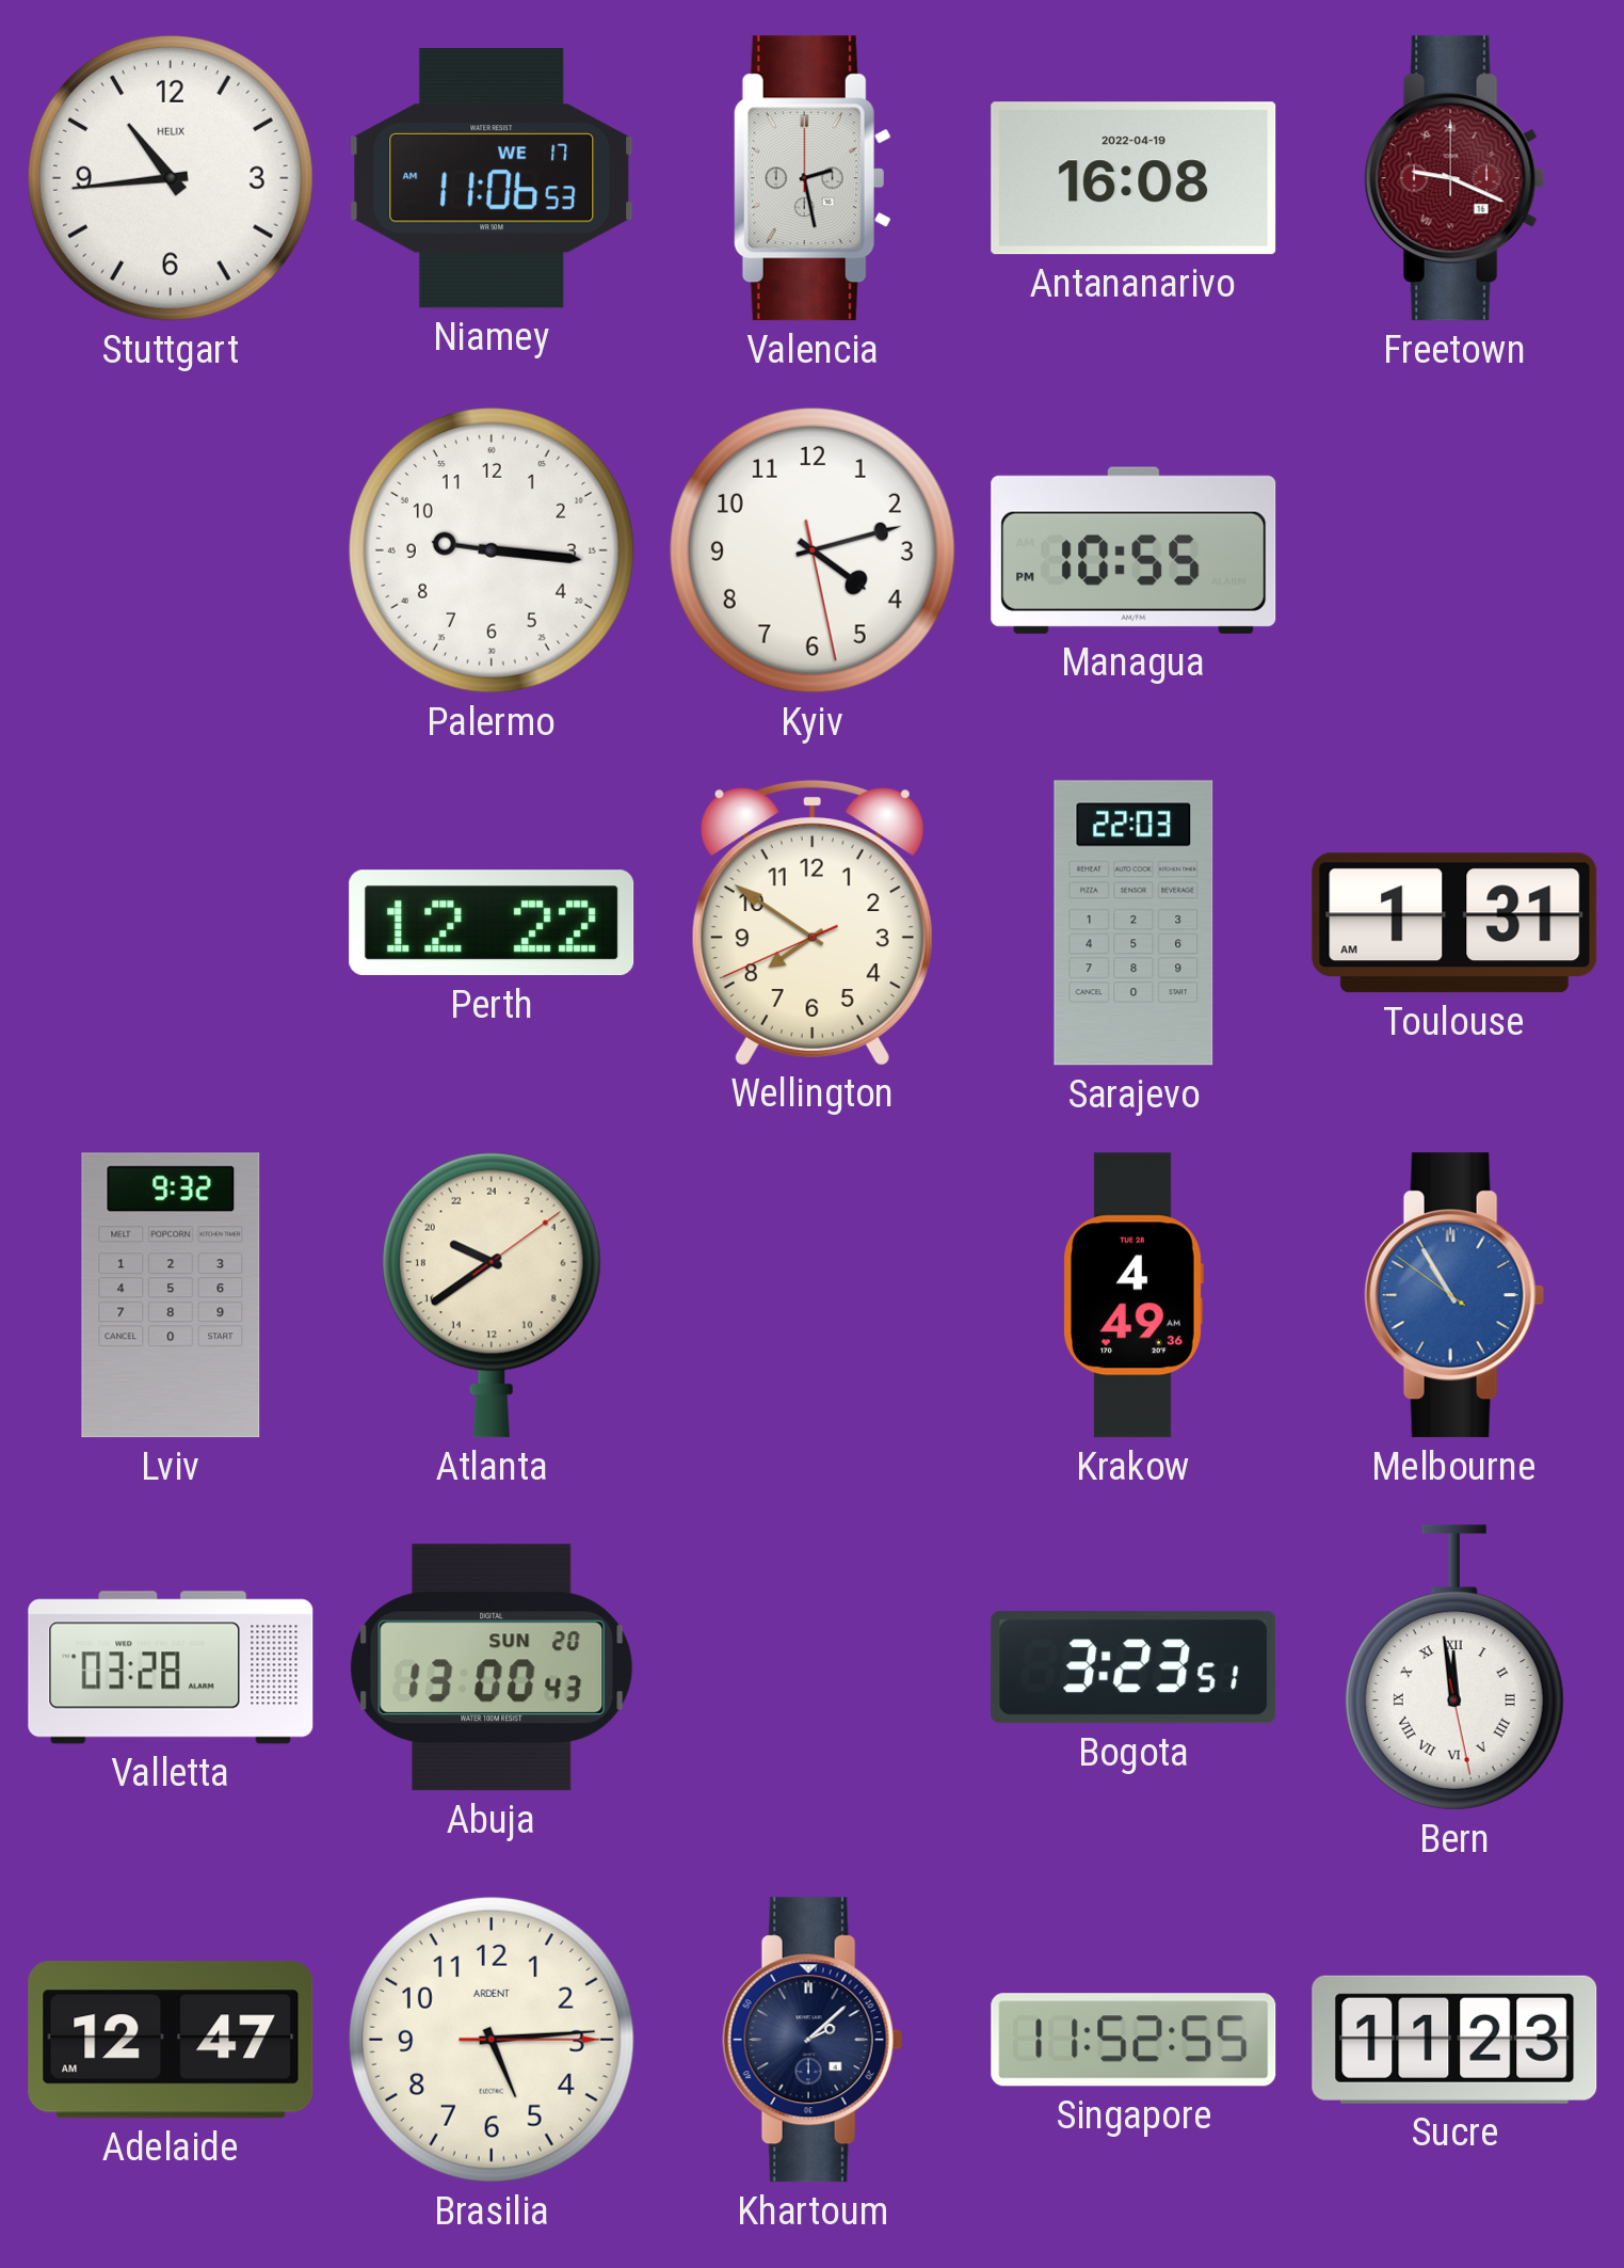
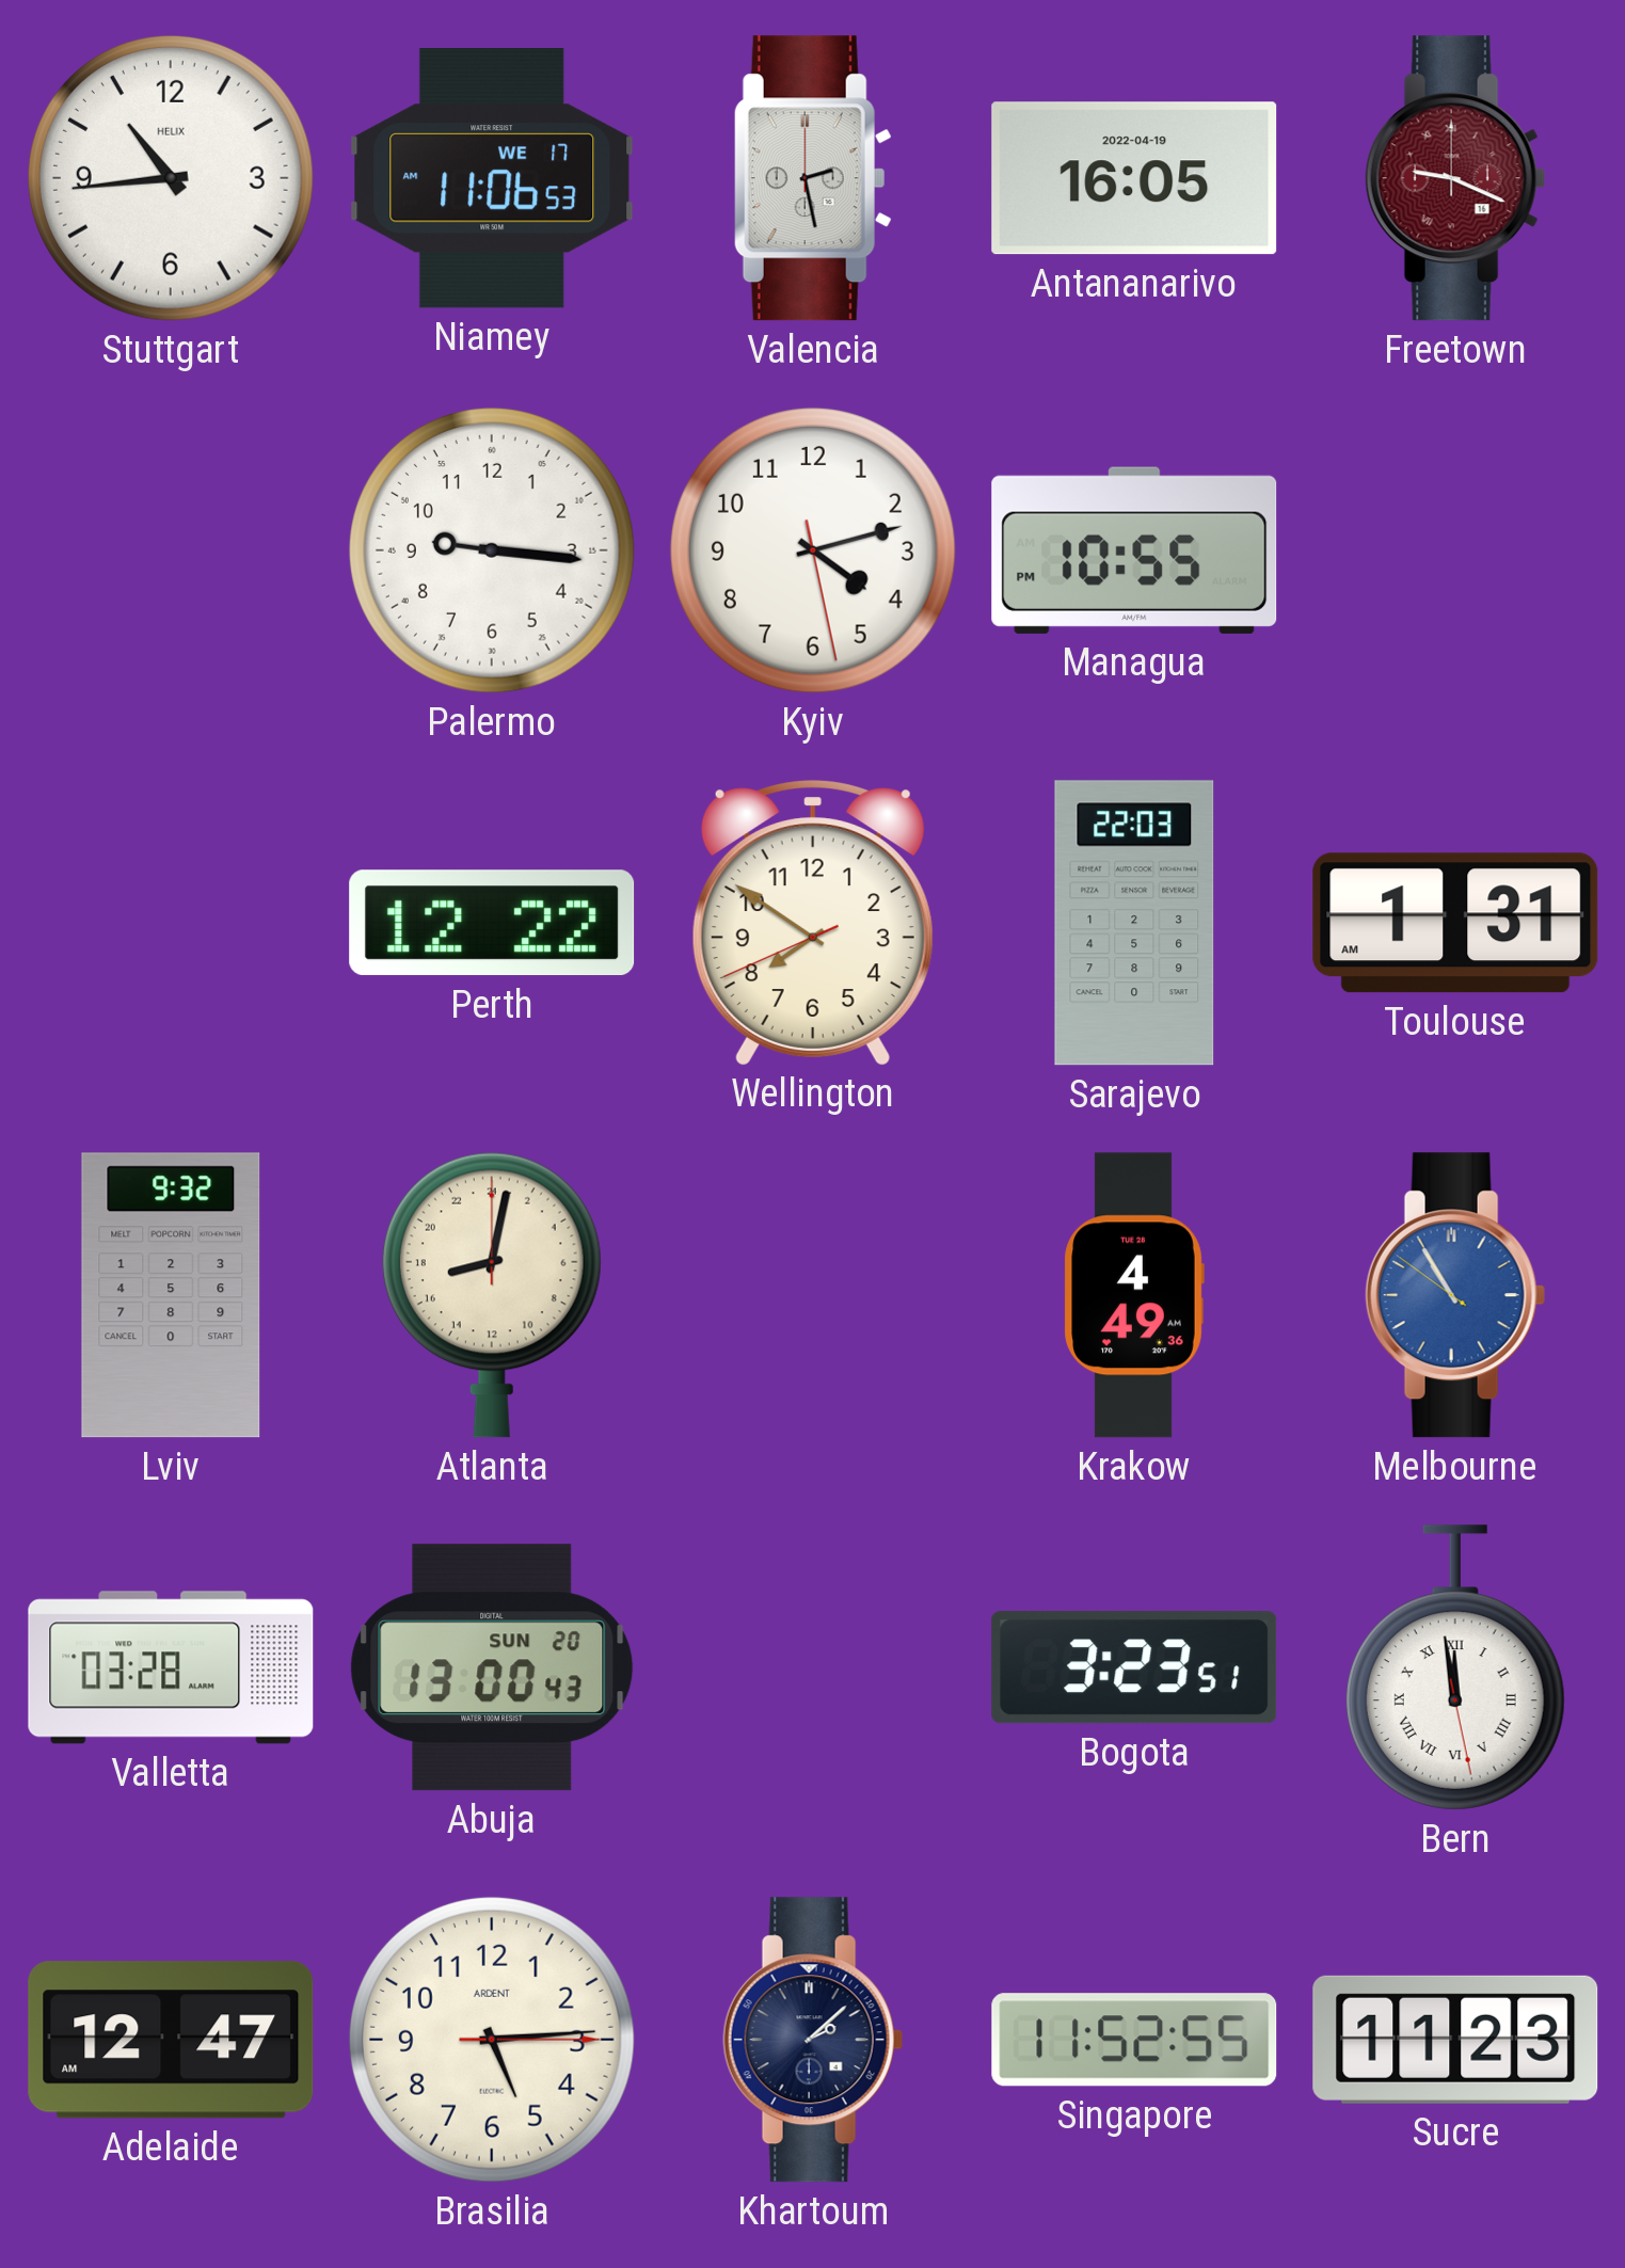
Antananarivo: 16:08 -> 16:05
Atlanta: 19:39 -> 17:02
